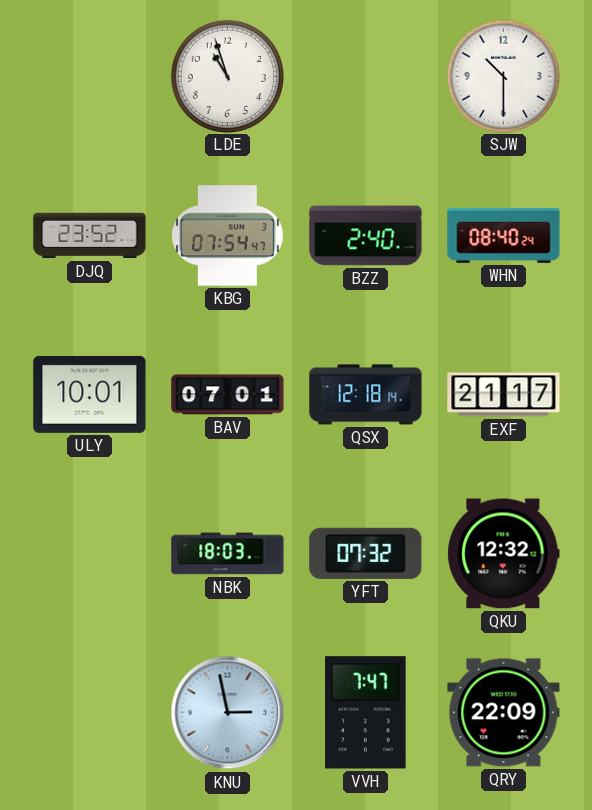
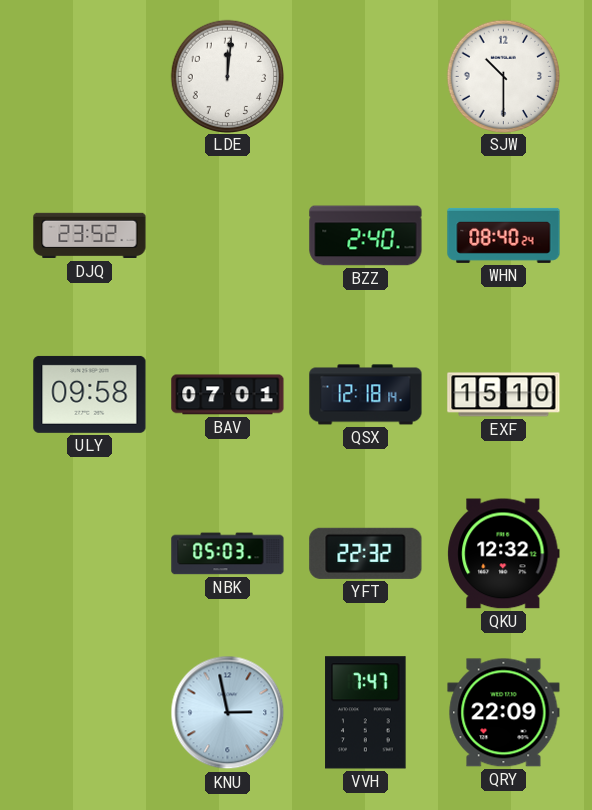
LDE: 10:57 -> 12:01
KBG: 07:54 -> none
ULY: 10:01 -> 09:58
EXF: 21:17 -> 15:10
NBK: 18:03 -> 05:03
YFT: 07:32 -> 22:32
